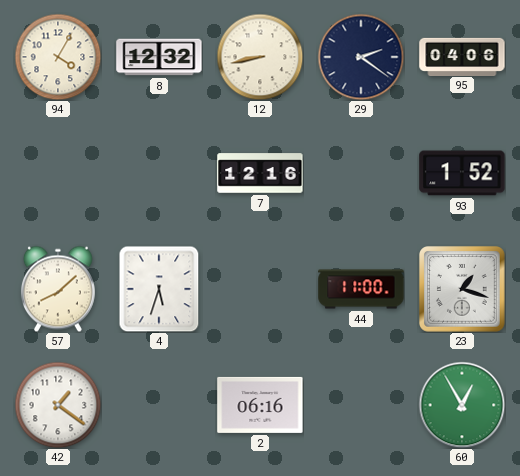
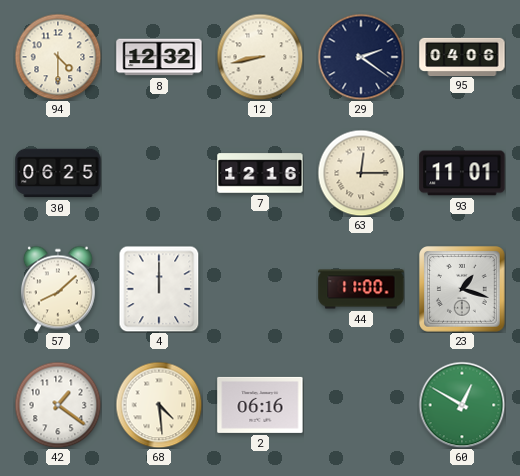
94: 4:05 -> 4:30
30: none -> 06:25
63: none -> 12:15
93: 1:52 -> 11:01
4: 5:33 -> 12:00
68: none -> 4:29
60: 12:55 -> 12:50
